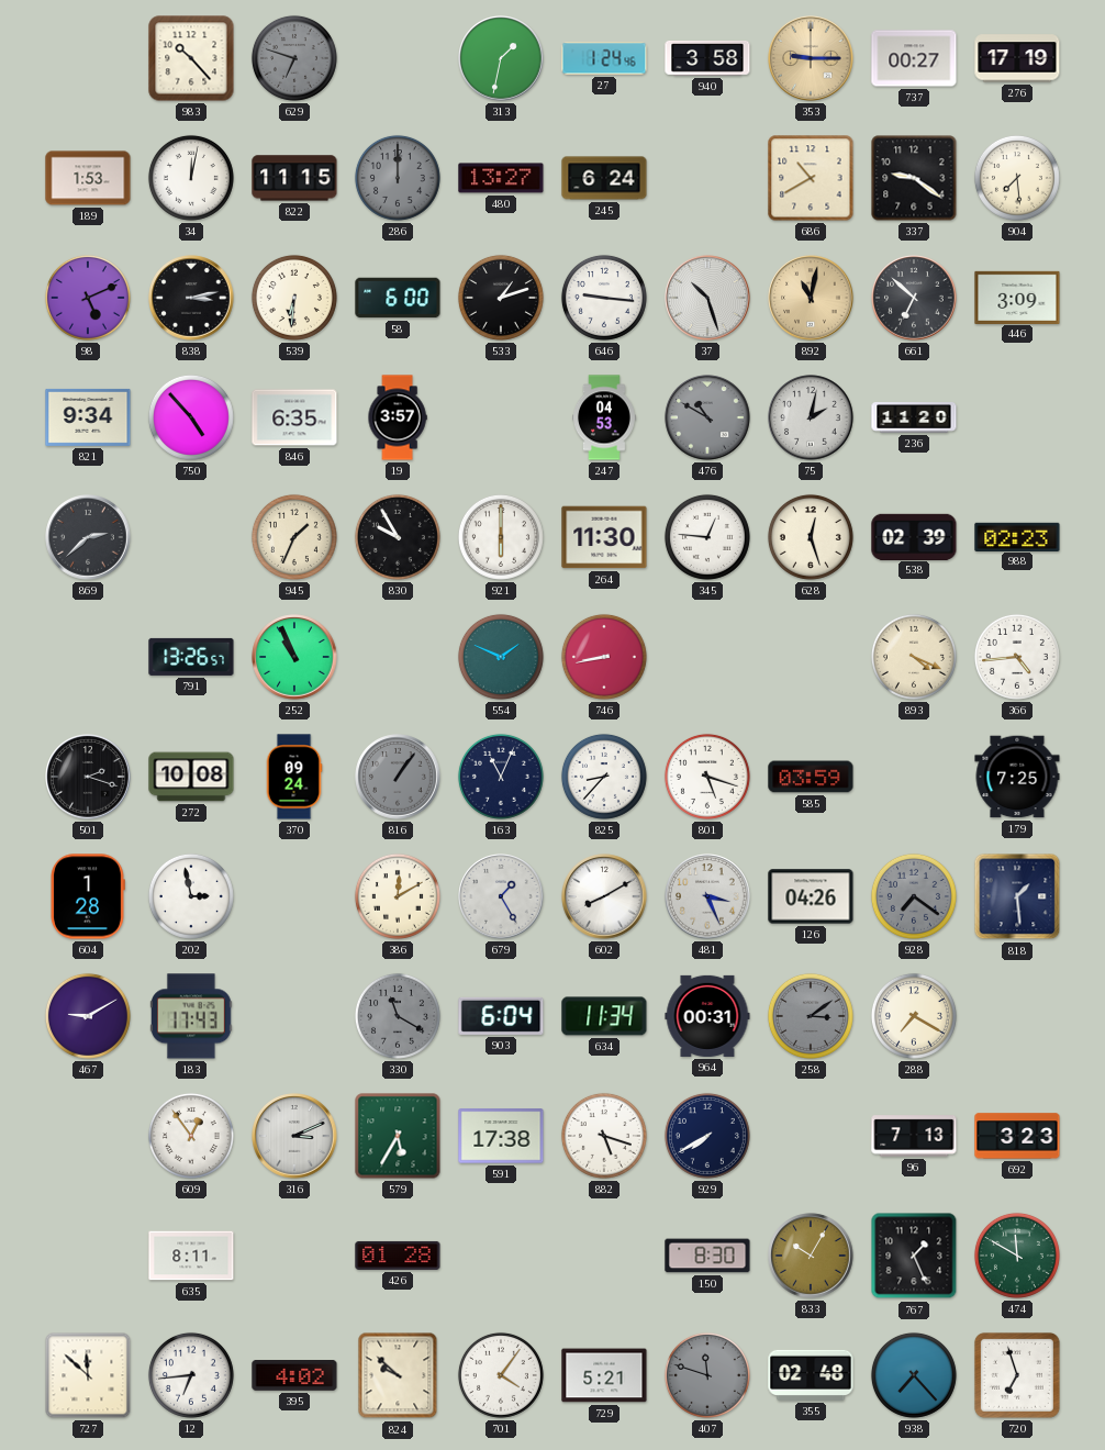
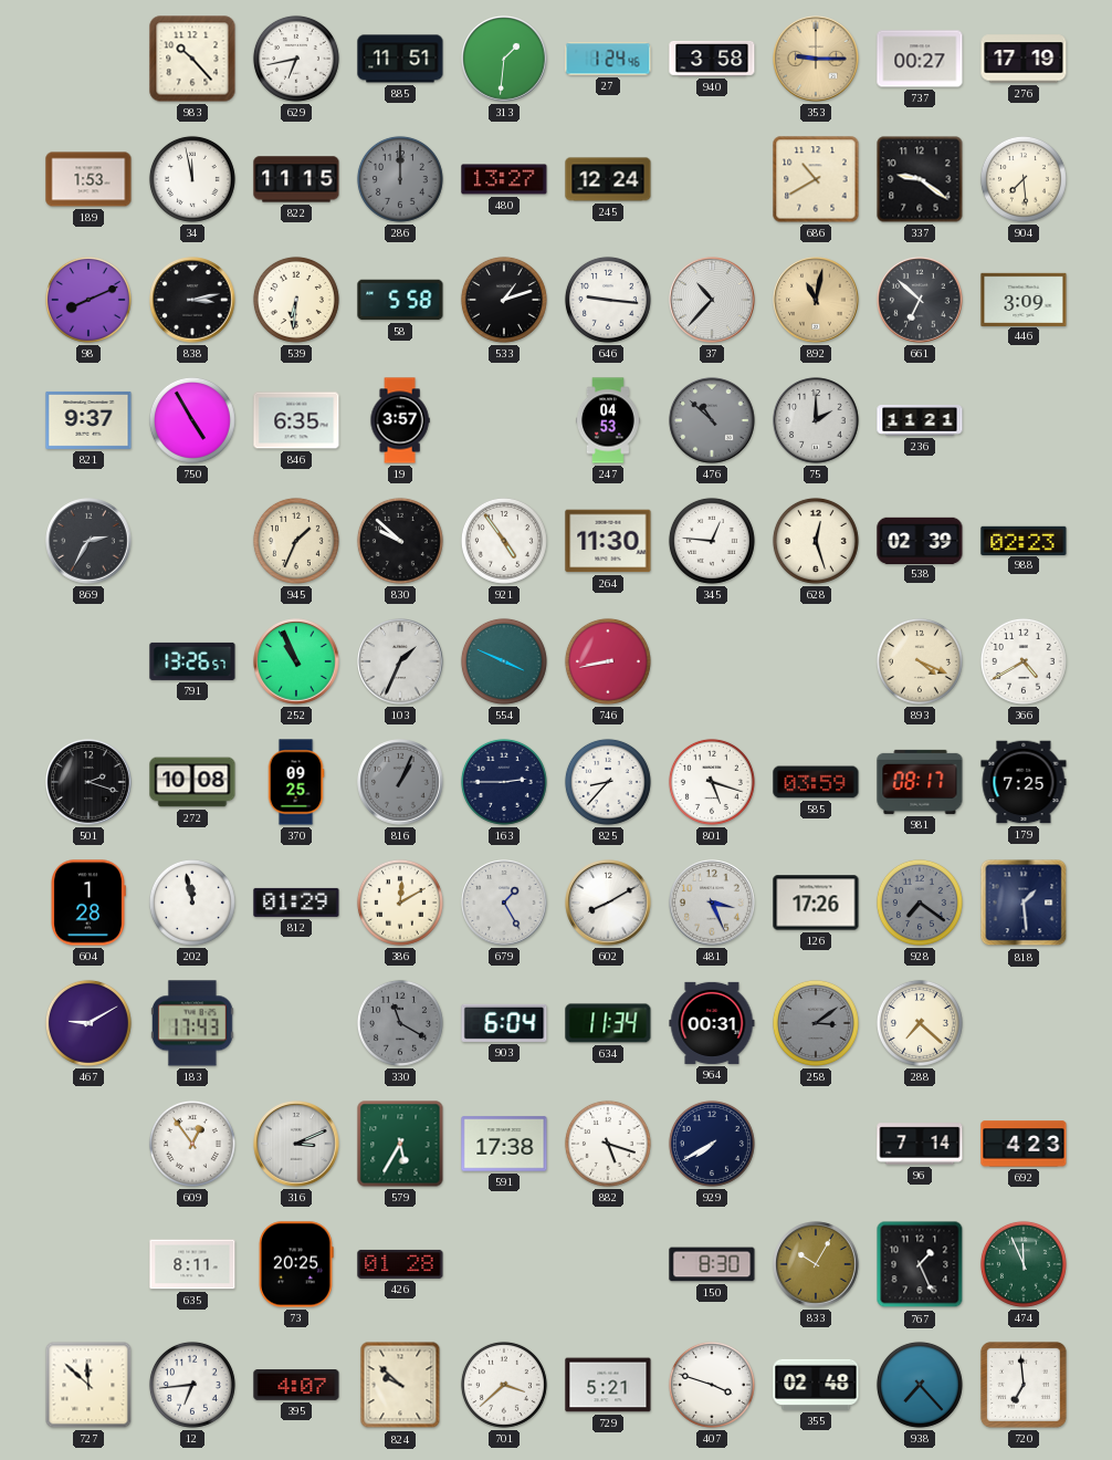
629: 6:48 -> 6:43
629 dial: grey -> white
885: none -> 11:51
313: 1:32 -> 1:31
34: 12:02 -> 11:58
245: 6:24 -> 12:24
98: 5:11 -> 8:11
58: 6:00 -> 5:58
37: 10:27 -> 10:37
821: 9:34 -> 9:37
750: 4:53 -> 4:55
476: 10:50 -> 10:52
75: 2:02 -> 2:00
236: 11:20 -> 11:21
869: 2:38 -> 2:35
830: 9:55 -> 9:52
921: 6:00 -> 4:54
103: none -> 1:34
554: 1:49 -> 3:49
366: 4:44 -> 4:40
370: 09:24 -> 09:25
816: 1:06 -> 1:04
163: 11:04 -> 2:45
981: none -> 08:17
202: 2:58 -> 11:58
812: none -> 01:29
126: 04:26 -> 17:26
288: 7:20 -> 7:22
96: 7:13 -> 7:14
692: 3:23 -> 4:23
73: none -> 20:25
474: 11:50 -> 11:56
395: 4:02 -> 4:07
701: 4:06 -> 3:38
407: 11:48 -> 3:48
407 dial: grey -> white
720: 6:57 -> 6:59
